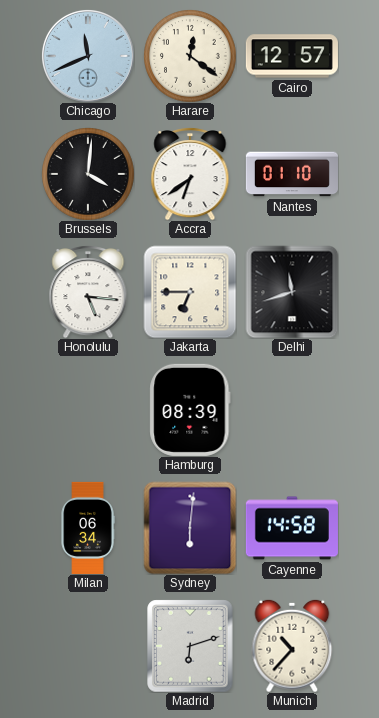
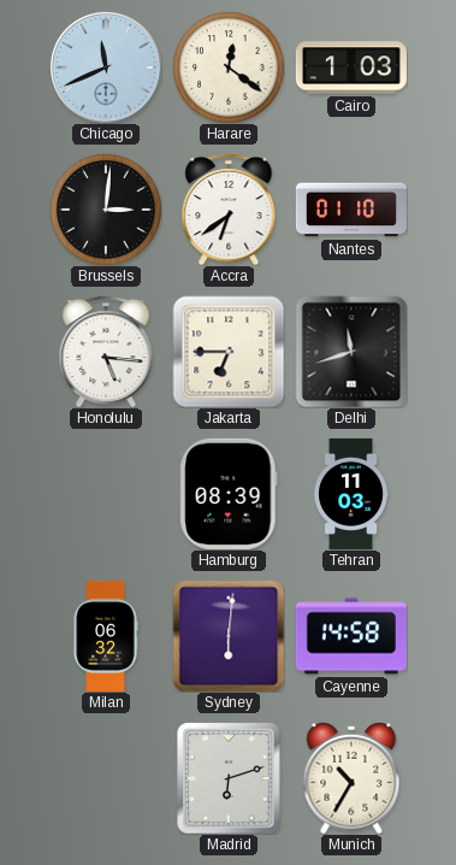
Cairo: 12:57 -> 1:03
Brussels: 4:01 -> 3:01
Tehran: none -> 11:03
Milan: 06:34 -> 06:32
Munich: 10:37 -> 10:35
